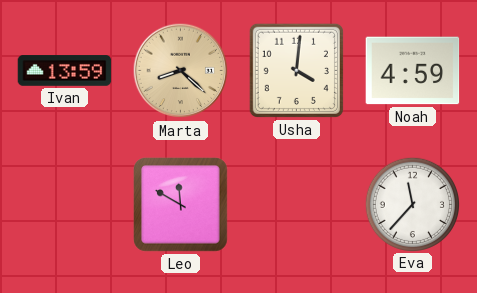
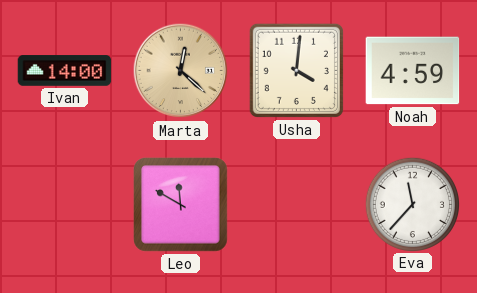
Ivan: 13:59 -> 14:00
Marta: 8:22 -> 12:22
